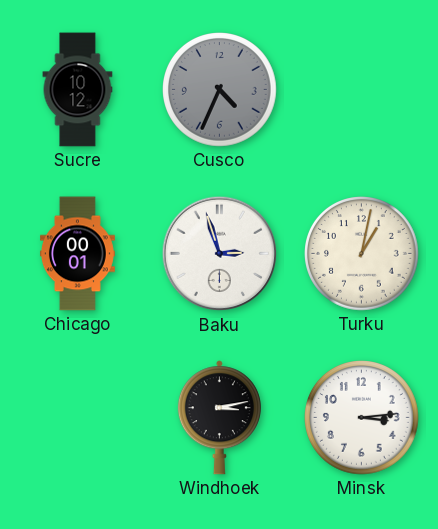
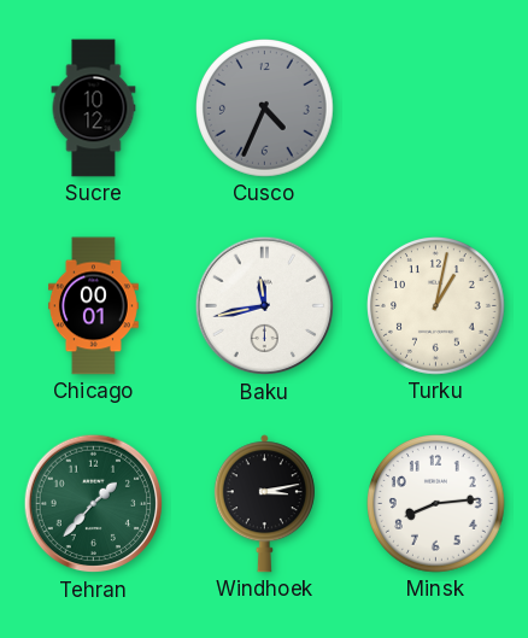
Baku: 2:57 -> 11:43
Tehran: none -> 1:37
Minsk: 3:14 -> 8:14
